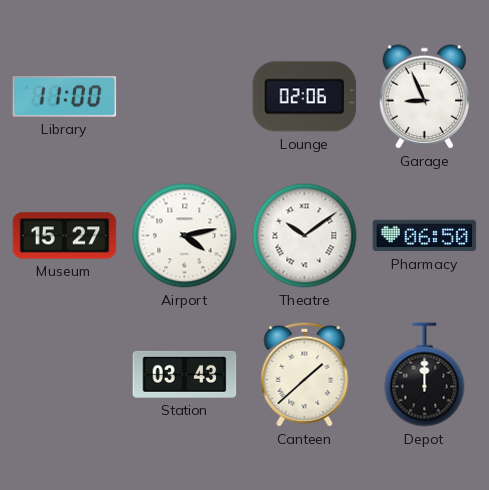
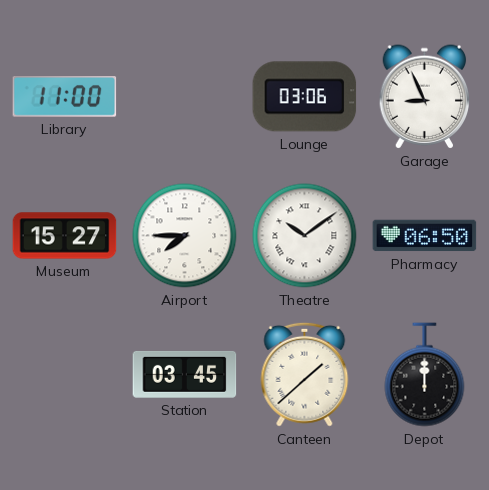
Lounge: 02:06 -> 03:06
Airport: 4:13 -> 7:45
Station: 03:43 -> 03:45
